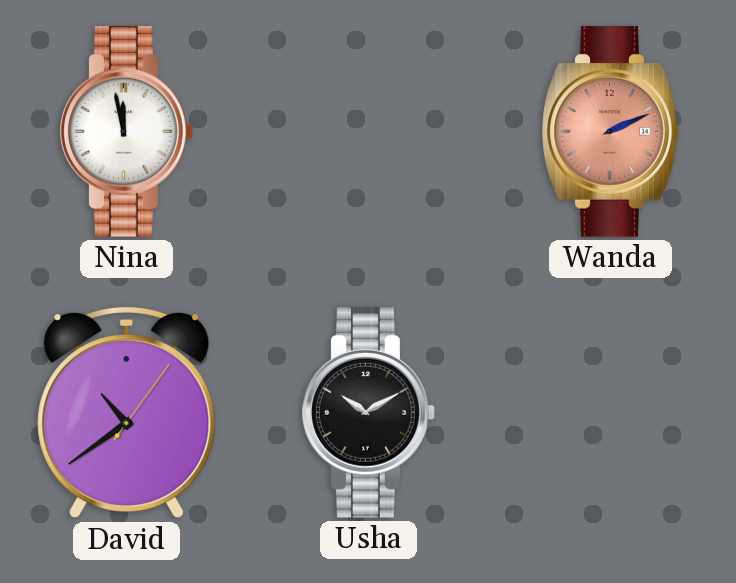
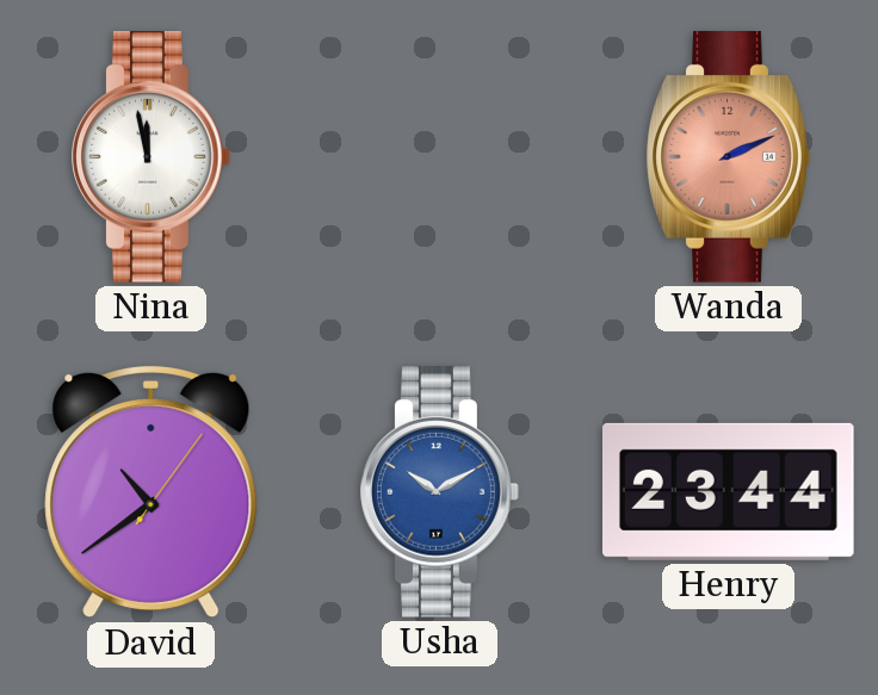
Usha dial: black -> blue
Henry: none -> 23:44
